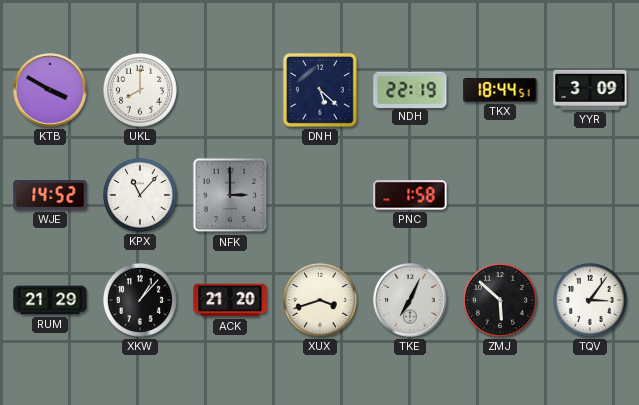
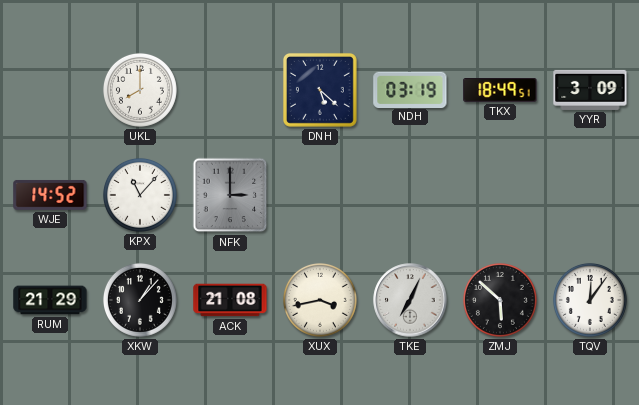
KTB: 3:50 -> none
NDH: 22:19 -> 03:19
TKX: 18:44 -> 18:49
PNC: 1:58 -> none
ACK: 21:20 -> 21:08
XUX: 3:42 -> 3:43
TQV: 3:06 -> 12:06
